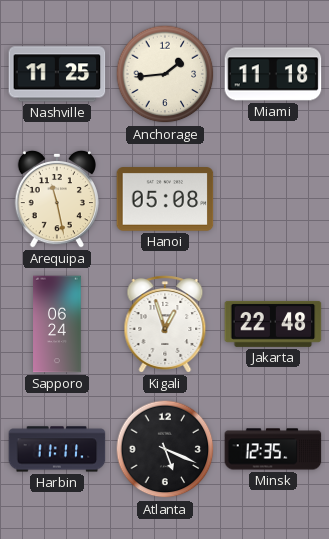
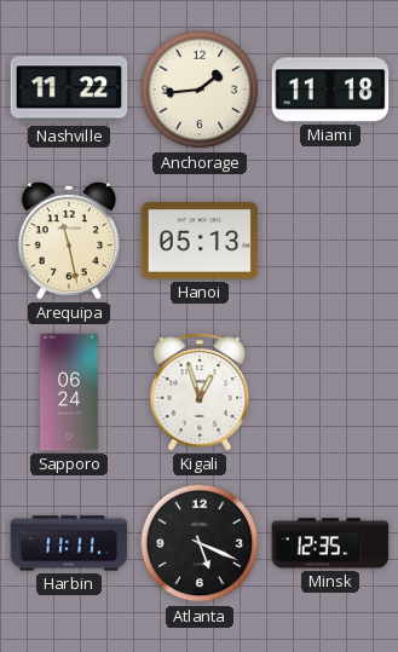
Nashville: 11:25 -> 11:22
Hanoi: 05:08 -> 05:13
Jakarta: 22:48 -> none
